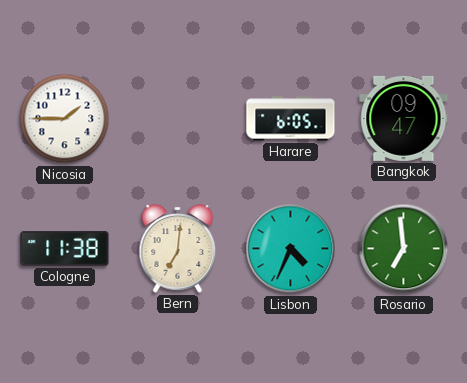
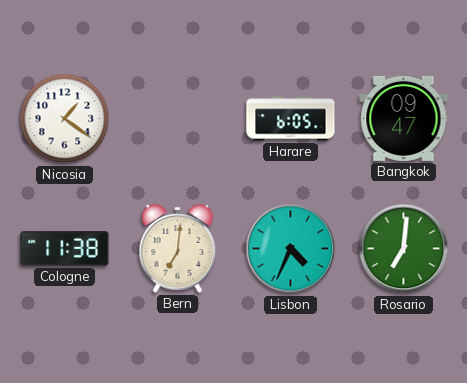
Nicosia: 1:45 -> 1:21
Rosario: 6:59 -> 7:01
